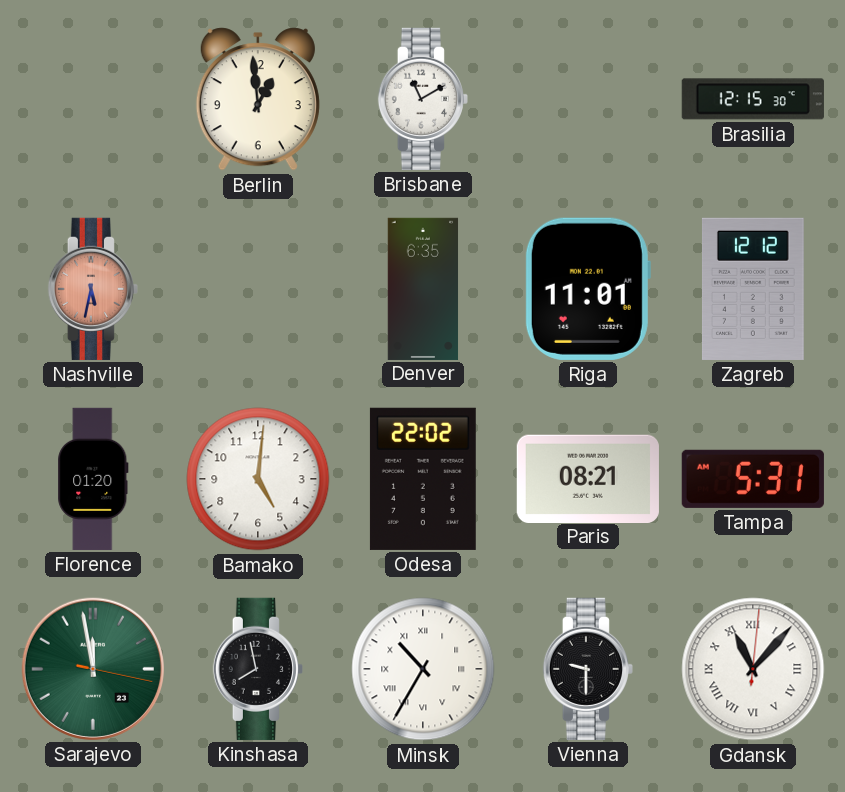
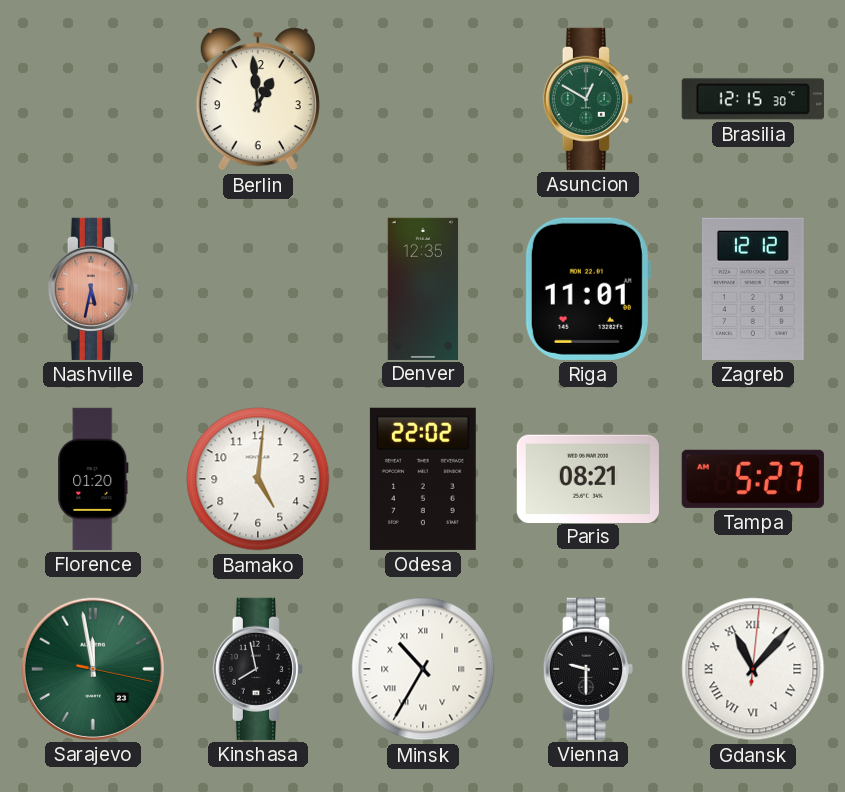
Brisbane: 11:10 -> none
Asuncion: none -> 12:50
Denver: 6:35 -> 12:35
Tampa: 5:31 -> 5:27
